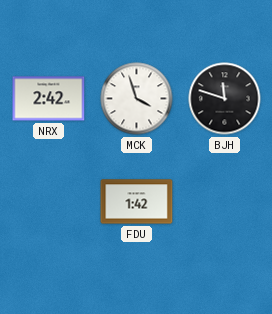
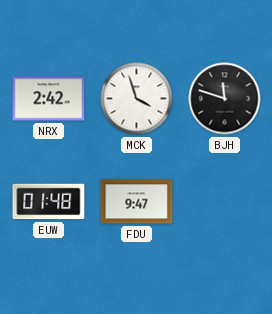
EUW: none -> 01:48
FDU: 1:42 -> 9:47
